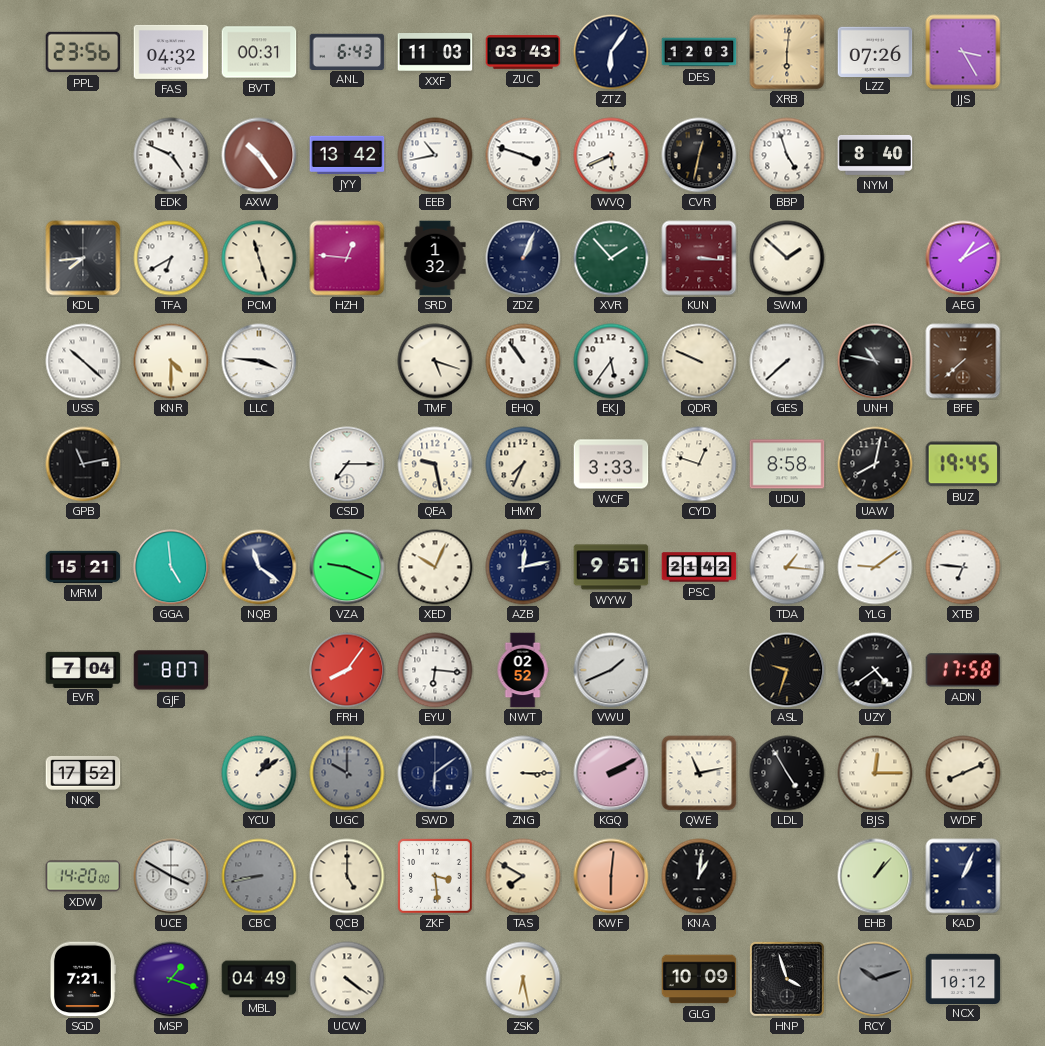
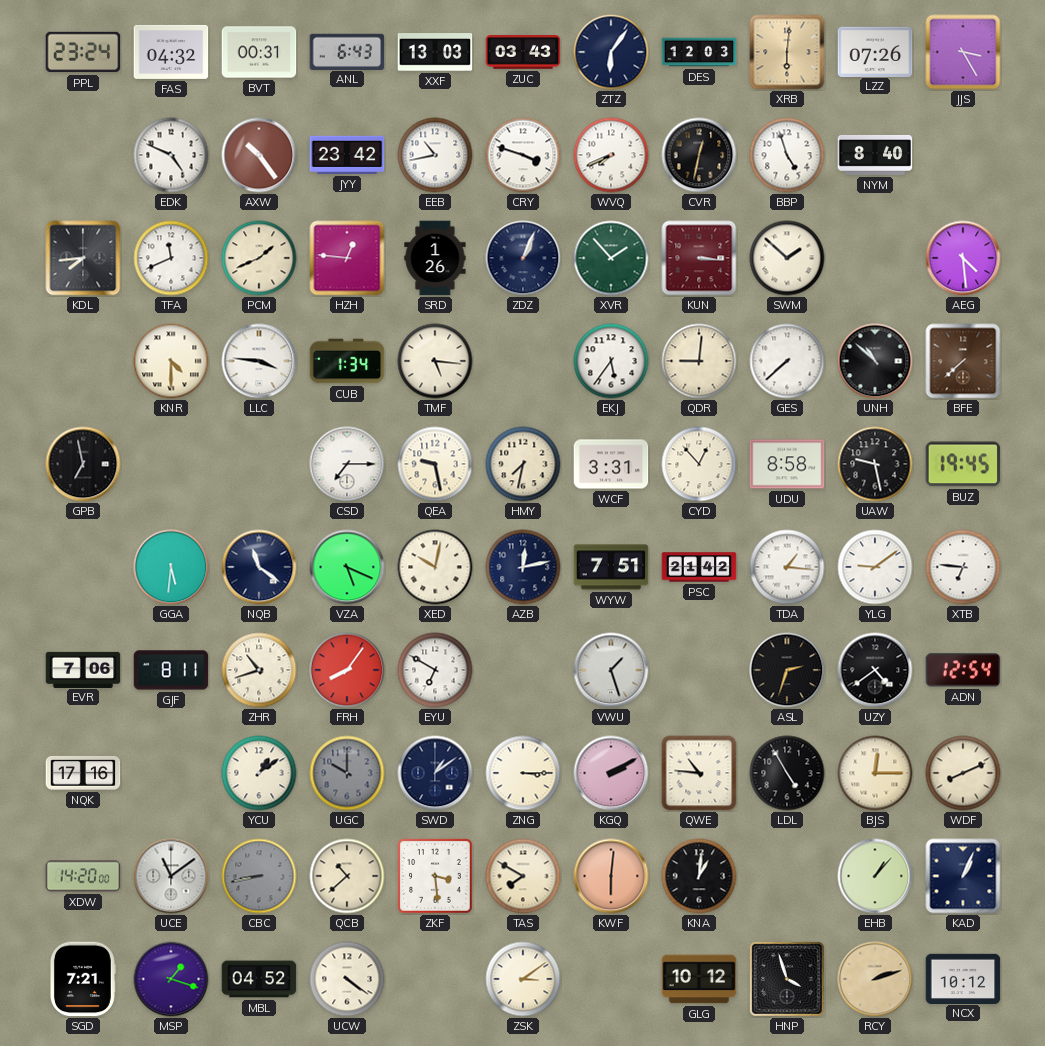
PPL: 23:56 -> 23:24
XXF: 11:03 -> 13:03
JYY: 13:42 -> 23:42
WVQ: 5:41 -> 7:41
TFA: 6:40 -> 11:41
PCM: 11:27 -> 1:41
SRD: 1:32 -> 1:26
AEG: 1:10 -> 4:29
USS: 10:22 -> none
CUB: none -> 1:34
TMF: 5:18 -> 5:16
EHQ: 10:54 -> none
QDR: 9:49 -> 9:01
UNH: 10:47 -> 10:52
GPB: 11:13 -> 6:58
HMY: 7:34 -> 7:32
WCF: 3:33 -> 3:31
CYD: 12:48 -> 12:53
UAW: 8:02 -> 9:28
MRM: 15:21 -> none
GGA: 4:59 -> 5:31
VZA: 9:19 -> 5:19
XED: 10:04 -> 10:02
WYW: 9:51 -> 7:51
EVR: 7:04 -> 7:06
GJF: 8:07 -> 8:11
ZHR: none -> 10:42
EYU: 6:16 -> 6:50
NWT: 02:52 -> none
VWU: 1:41 -> 1:27
ASL: 9:33 -> 2:33
ADN: 17:58 -> 12:54
NQK: 17:52 -> 17:16
SWD: 6:09 -> 1:09
QWE: 11:13 -> 10:46
UCE: 3:50 -> 11:09
QCB: 5:00 -> 10:38
MBL: 04:49 -> 04:52
ZSK: 6:28 -> 3:09
GLG: 10:09 -> 10:12
RCY: 10:12 -> 2:12
RCY dial: grey -> champagne
